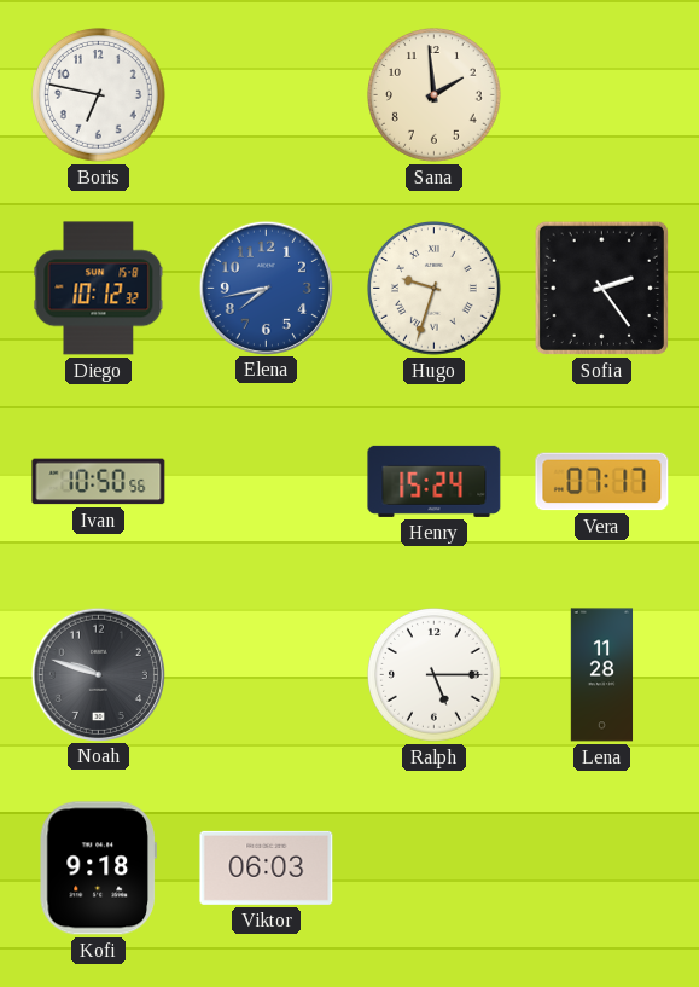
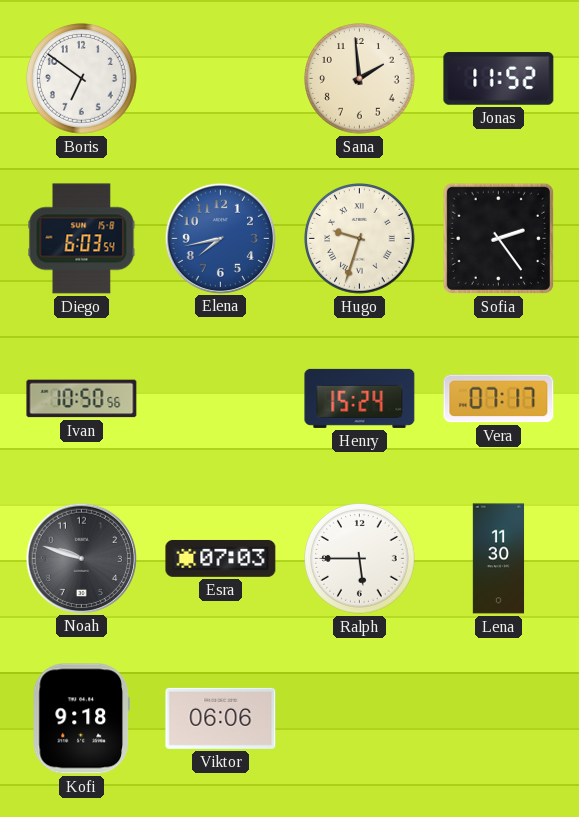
Boris: 6:47 -> 6:51
Jonas: none -> 11:52
Diego: 10:12 -> 6:03
Esra: none -> 07:03
Ralph: 5:15 -> 5:45
Lena: 11:28 -> 11:30
Viktor: 06:03 -> 06:06
